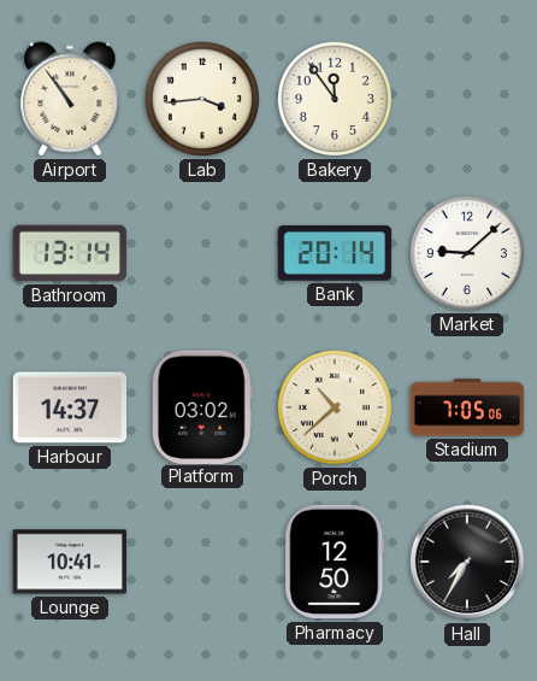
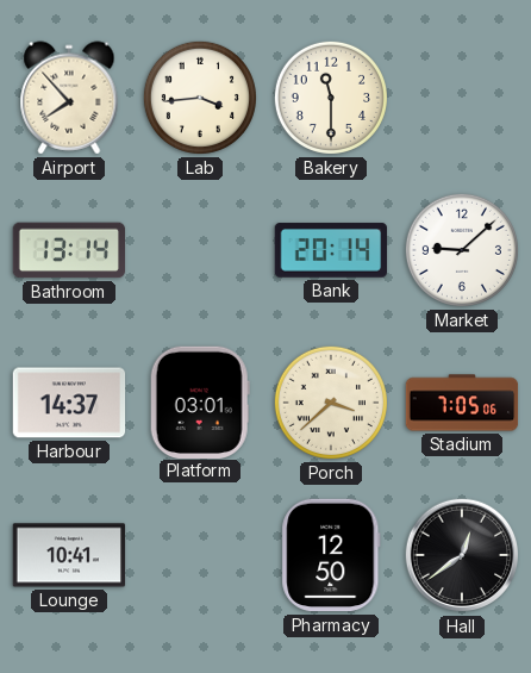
Airport: 10:54 -> 7:53
Bakery: 11:54 -> 11:30
Platform: 03:02 -> 03:01
Porch: 10:38 -> 3:38
Hall: 7:35 -> 12:39
